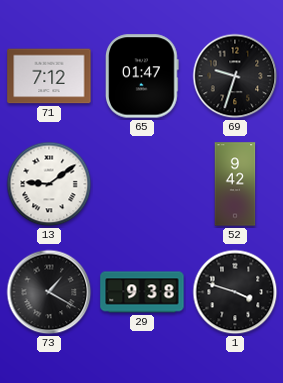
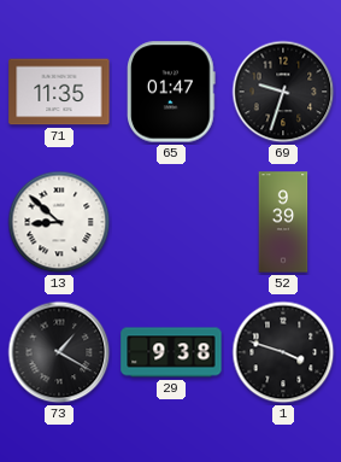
71: 7:12 -> 11:35
13: 9:09 -> 8:52
52: 9:42 -> 9:39
